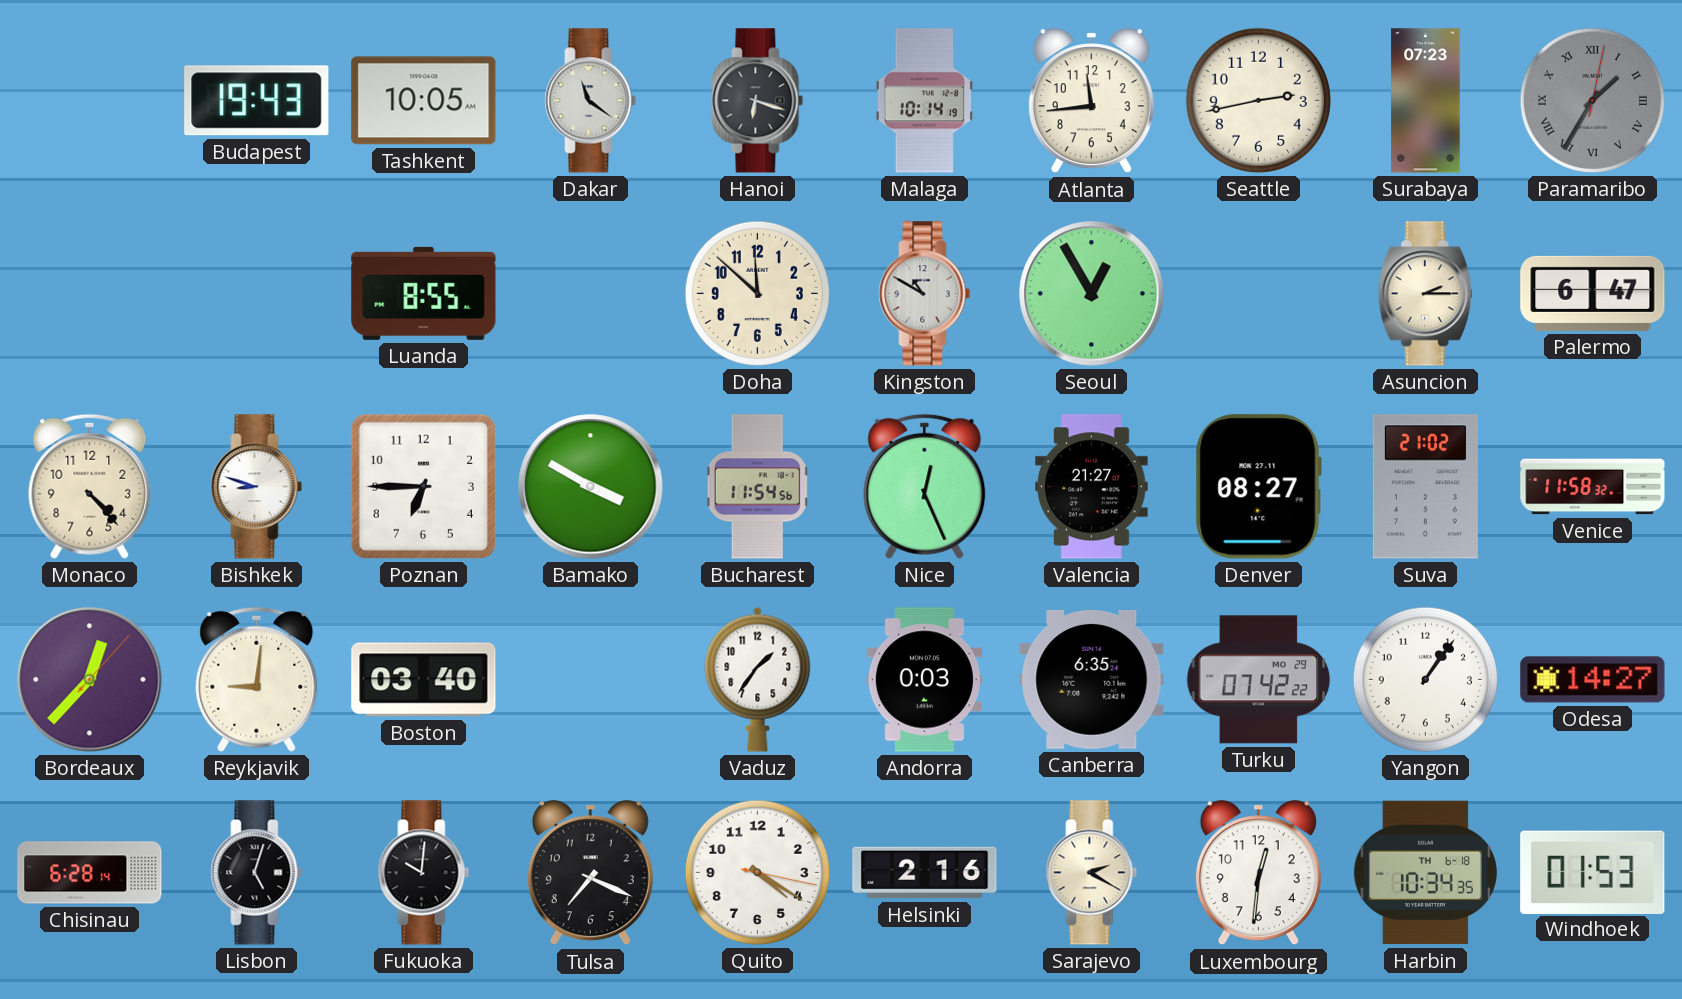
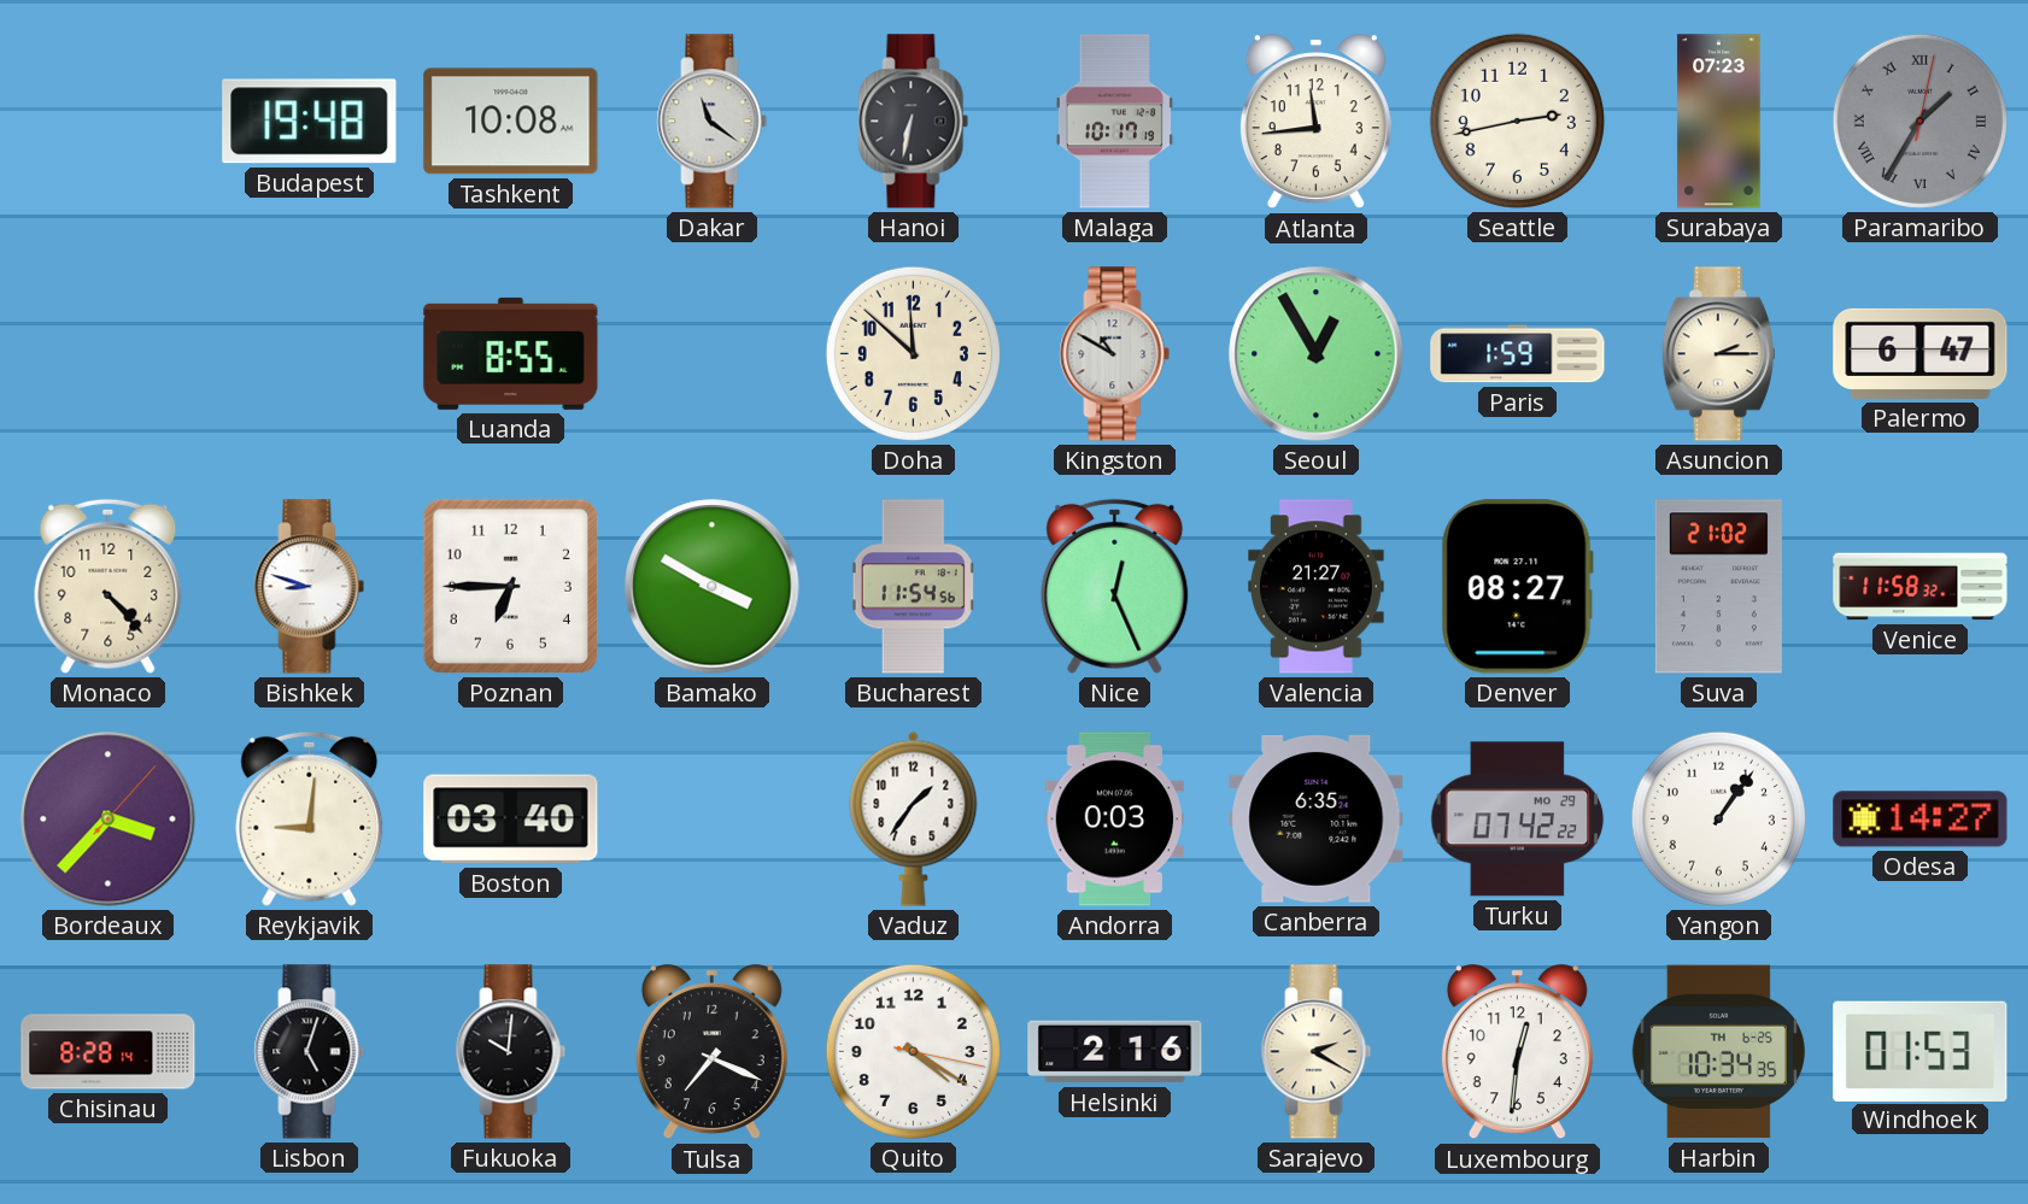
Budapest: 19:43 -> 19:48
Tashkent: 10:05 -> 10:08
Hanoi: 6:18 -> 6:32
Malaga: 10:14 -> 10:17
Paris: none -> 1:59
Bordeaux: 12:37 -> 3:37
Chisinau: 6:28 -> 8:28
Harbin date: TH 6-18 -> TH 6-25
